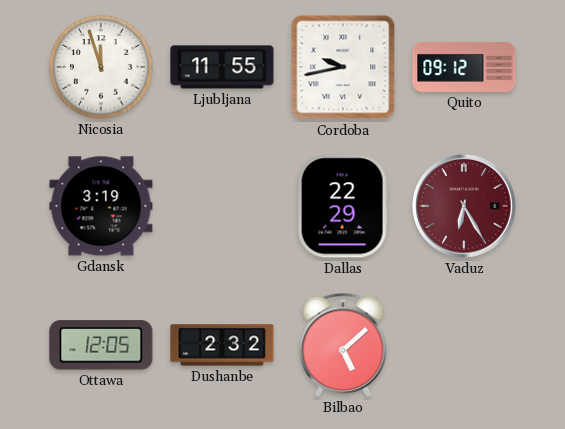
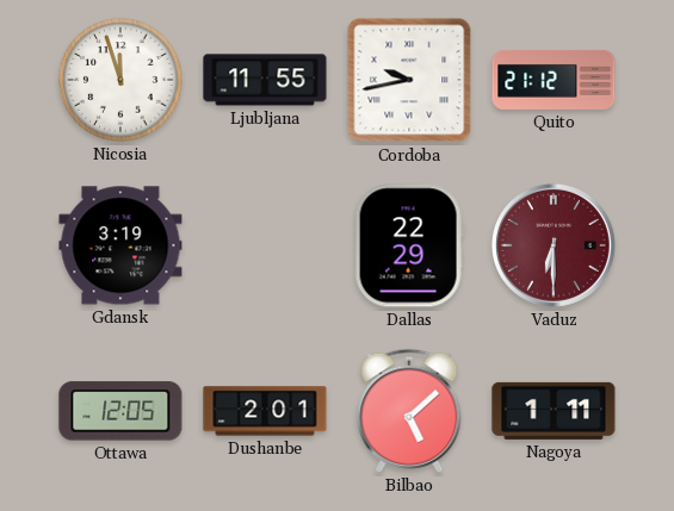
Quito: 09:12 -> 21:12
Vaduz: 6:25 -> 6:30
Dushanbe: 2:32 -> 2:01
Nagoya: none -> 1:11
